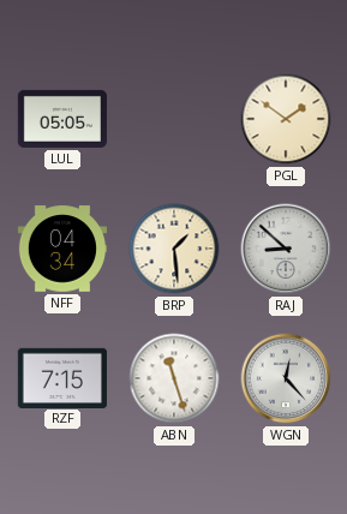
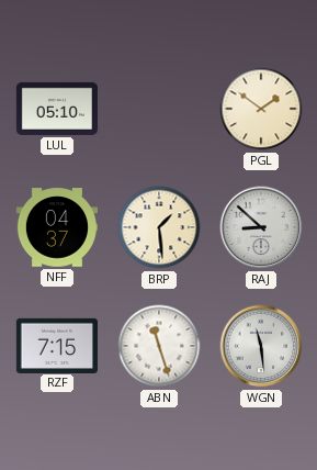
LUL: 05:05 -> 05:10
NFF: 04:34 -> 04:37
WGN: 12:23 -> 11:29
